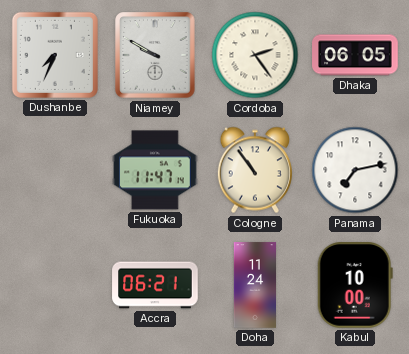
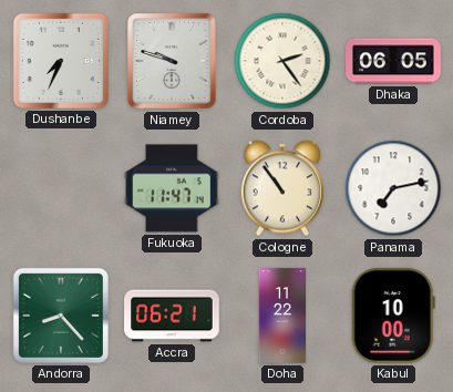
Niamey: 9:50 -> 9:48
Andorra: none -> 8:23
Doha: 11:24 -> 11:22
